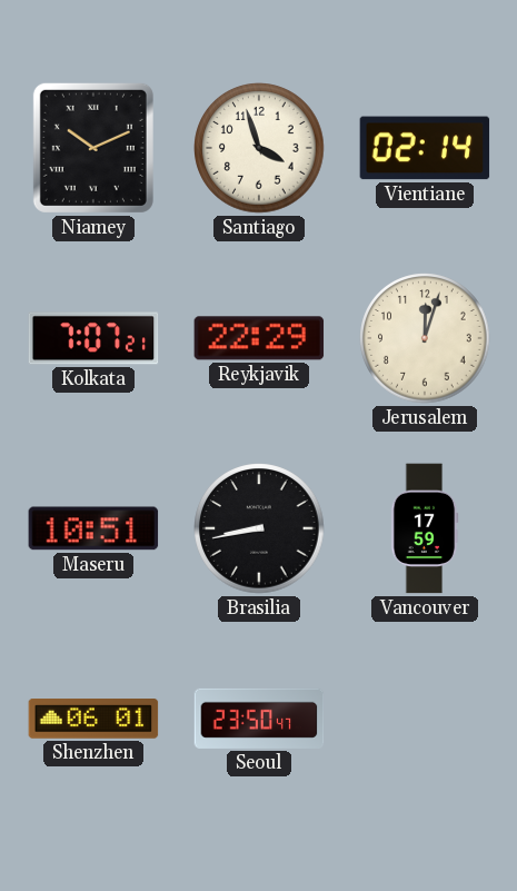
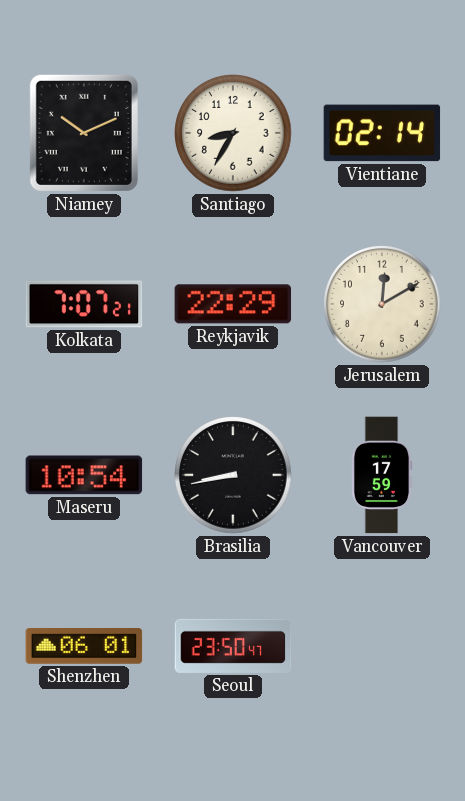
Santiago: 3:57 -> 8:35
Jerusalem: 12:03 -> 12:10
Maseru: 10:51 -> 10:54
